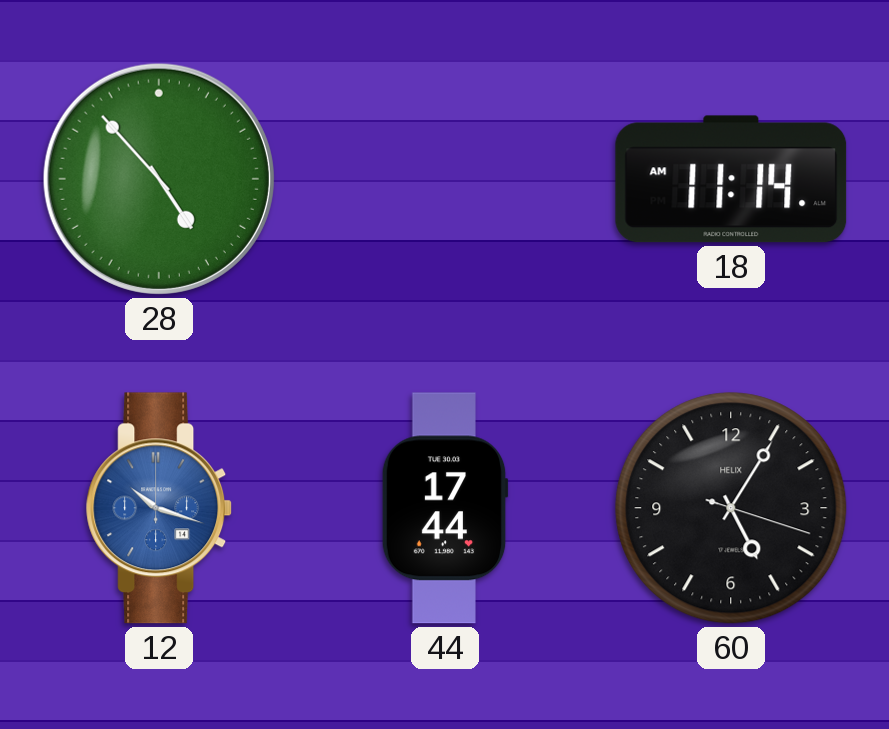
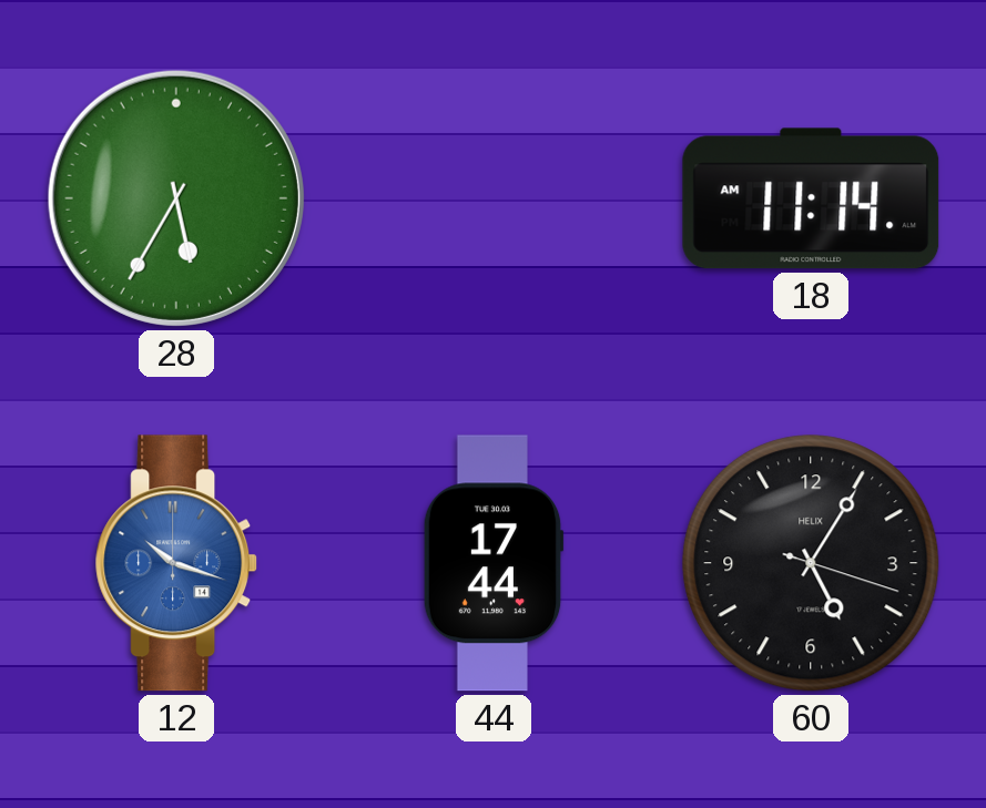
28: 4:53 -> 5:35
